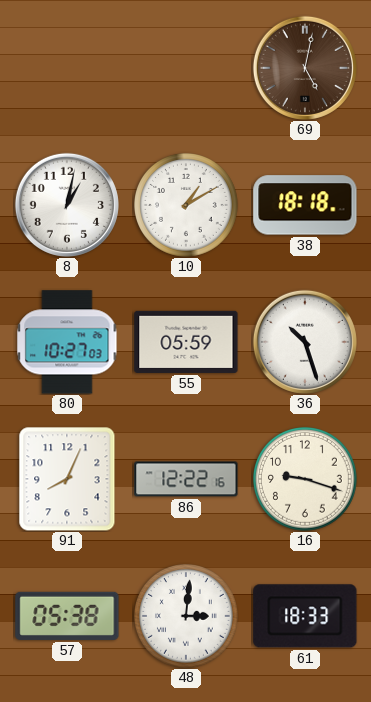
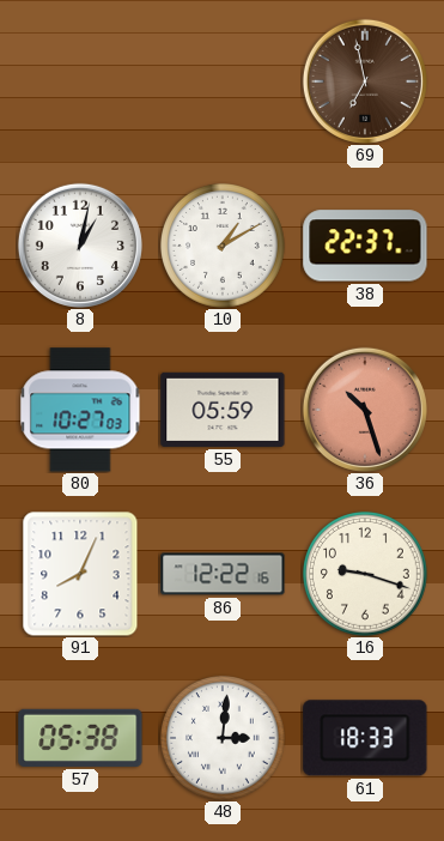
69: 5:02 -> 6:58
38: 18:18 -> 22:37
36 dial: white -> salmon
